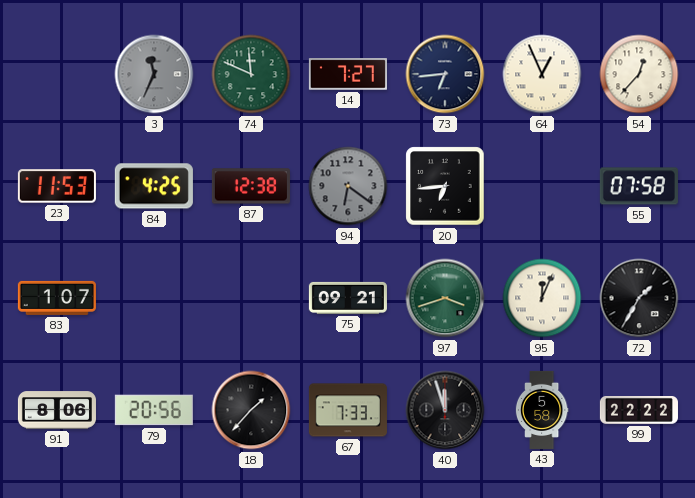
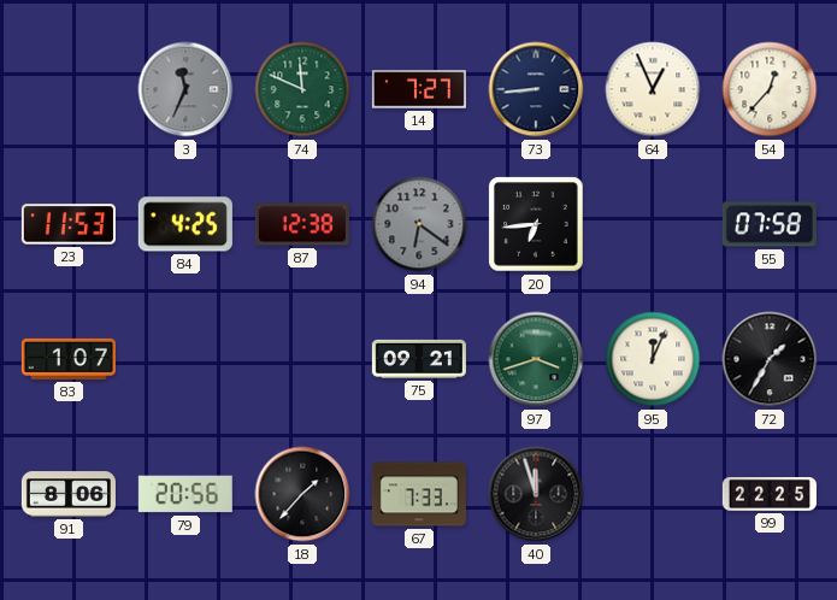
73: 6:44 -> 8:44
43: 5:58 -> none
99: 22:22 -> 22:25
